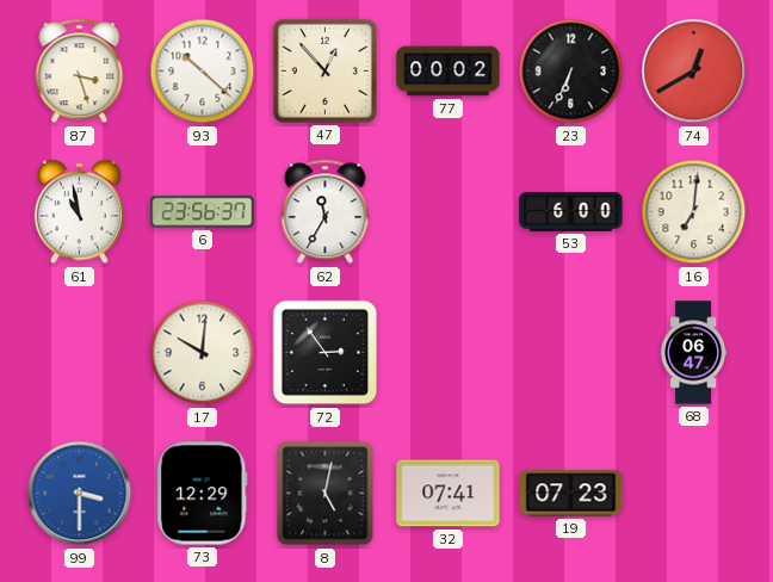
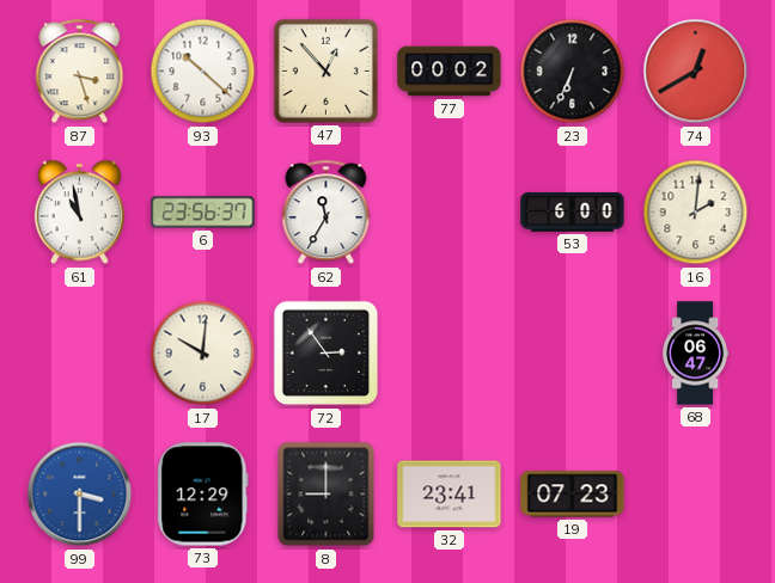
16: 7:01 -> 2:01
8: 5:02 -> 9:00
32: 07:41 -> 23:41
